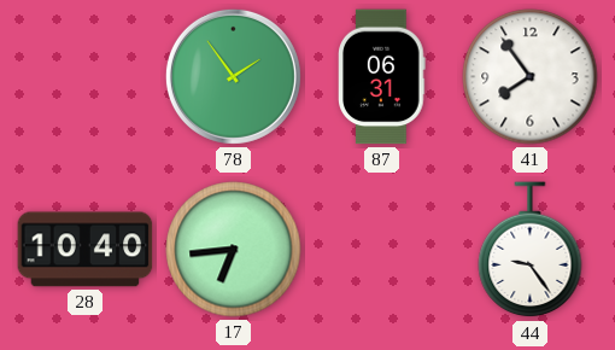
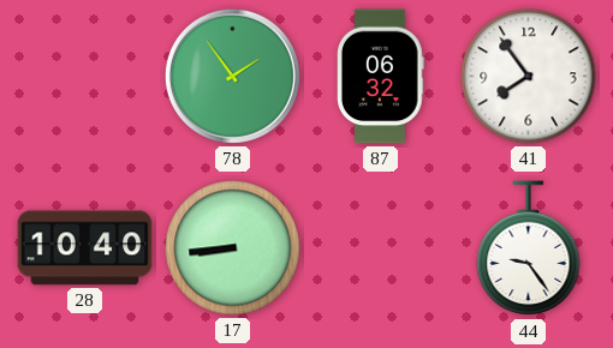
87: 06:31 -> 06:32
17: 6:44 -> 8:44
